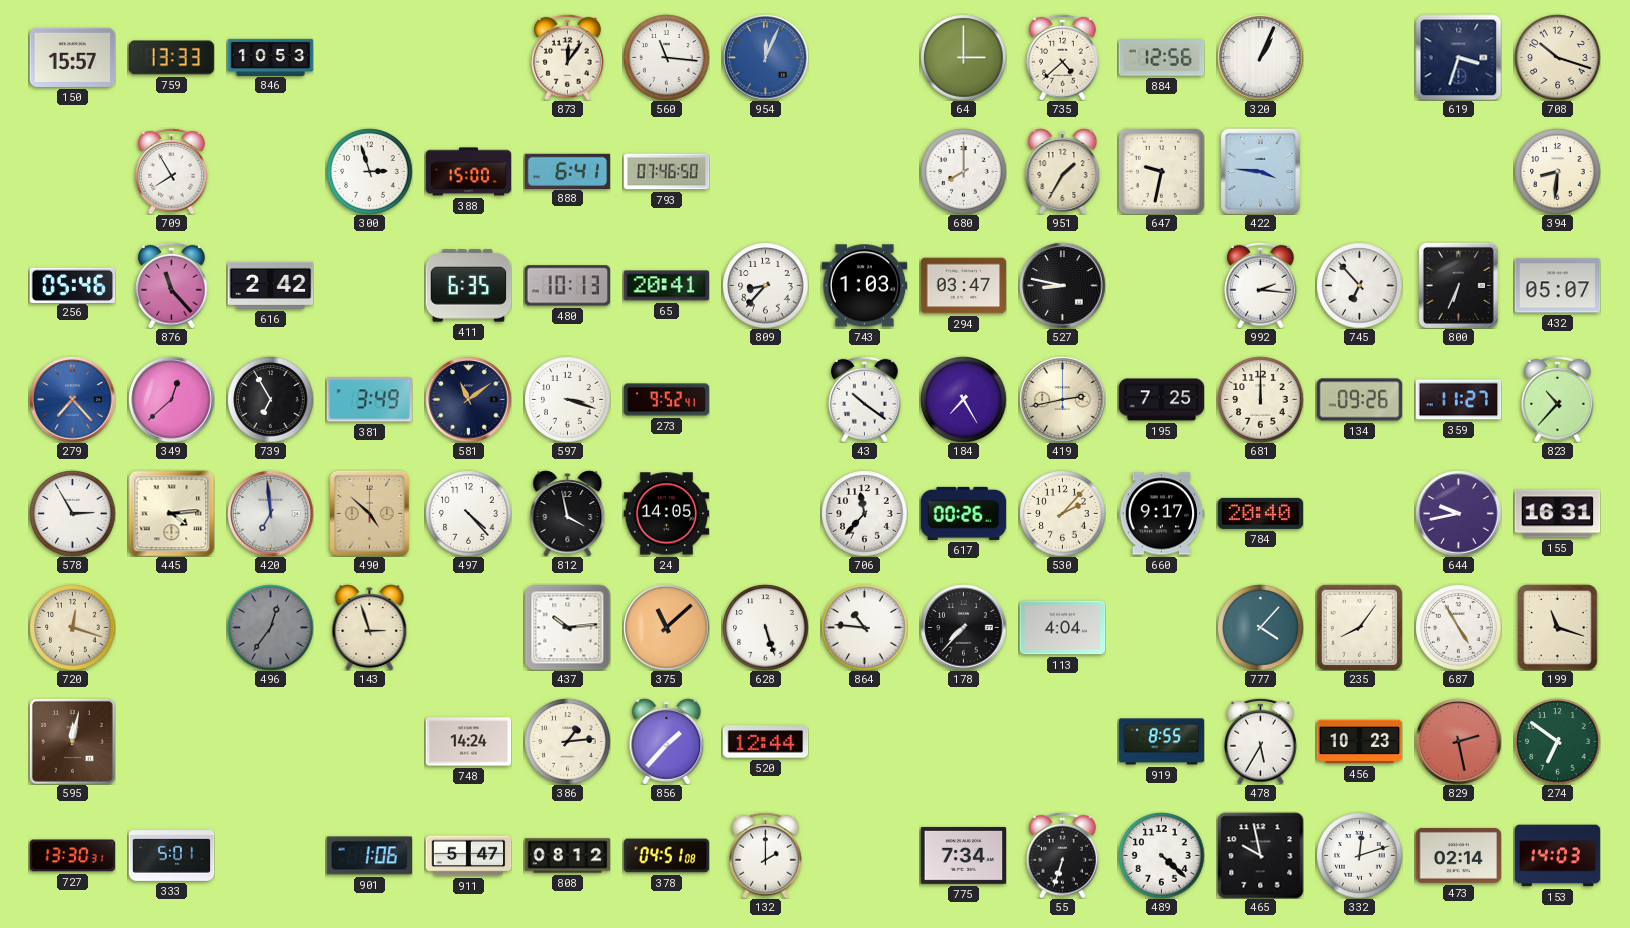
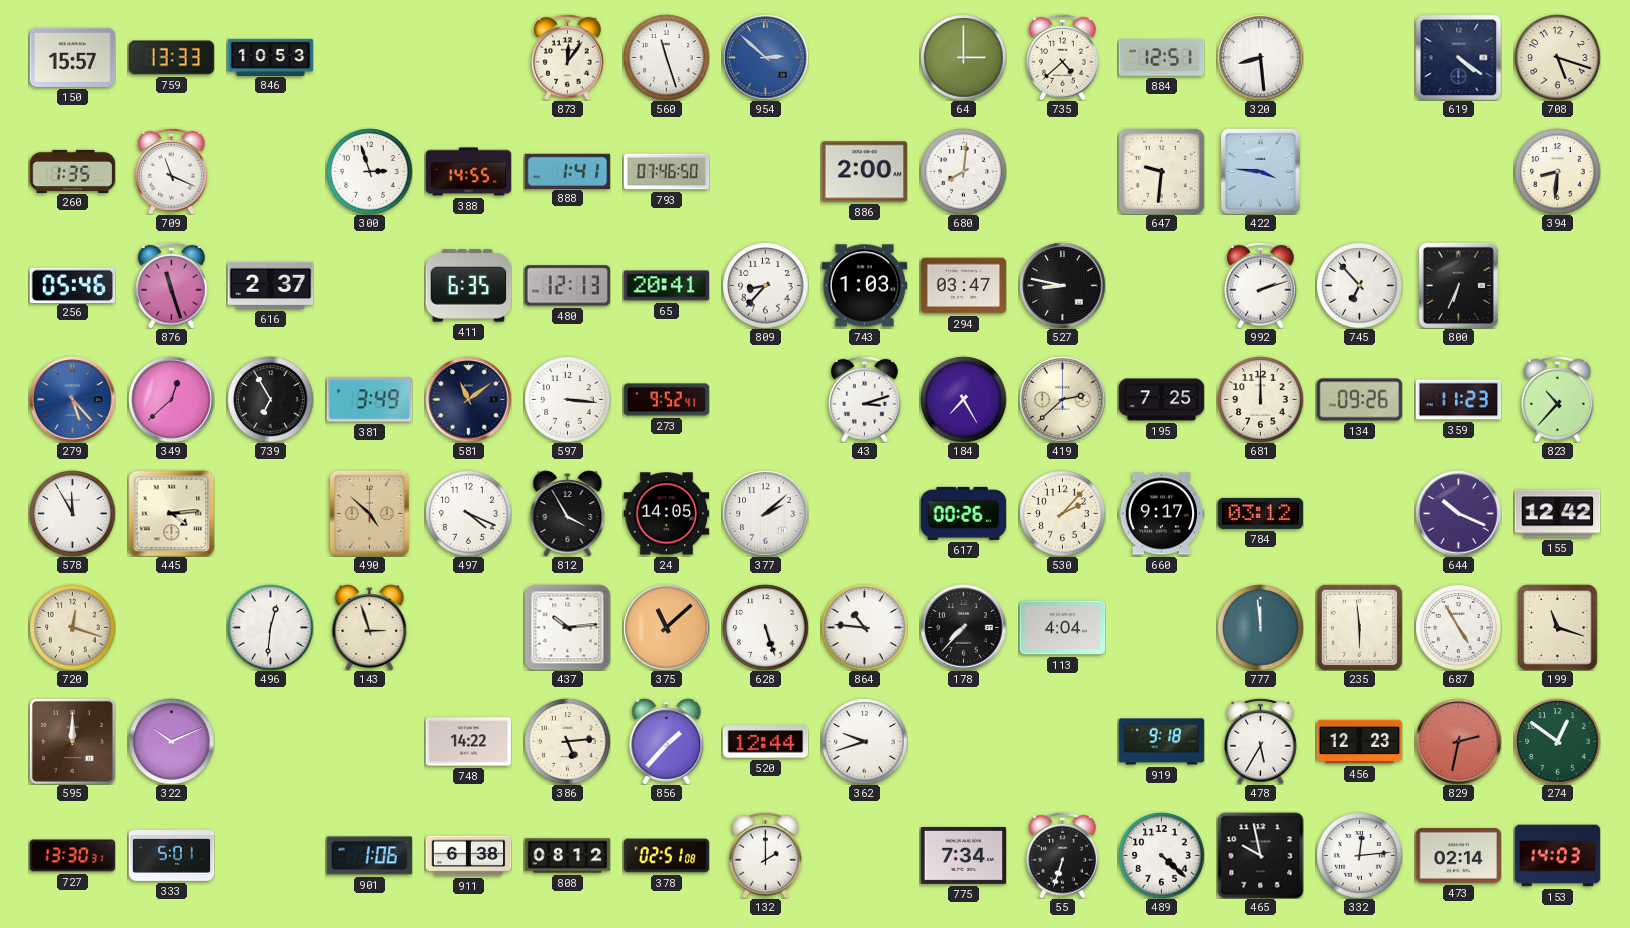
560: 11:16 -> 11:27
954: 12:04 -> 2:52
884: 12:56 -> 12:51
320: 1:04 -> 8:29
619: 3:33 -> 4:21
708: 10:18 -> 5:18
260: none -> 1:35
709: 7:55 -> 11:19
388: 15:00 -> 14:55
888: 6:41 -> 1:41
886: none -> 2:00
680: 8:00 -> 8:01
951: 1:35 -> none
647: 9:32 -> 9:31
876: 11:23 -> 11:27
616: 2:42 -> 2:37
480: 10:13 -> 12:13
992: 2:16 -> 2:12
432: 05:07 -> none
279: 7:23 -> 5:23
597: 3:18 -> 3:16
43: 10:21 -> 3:12
419: 2:43 -> 2:38
359: 11:27 -> 11:23
578: 2:55 -> 11:55
420: 6:59 -> none
497: 4:23 -> 4:19
812: 3:58 -> 3:55
377: none -> 2:08
706: 11:37 -> none
784: 20:40 -> 03:12
644: 9:43 -> 10:19
155: 16:31 -> 12:42
496: 12:36 -> 12:31
496 dial: grey -> white
777: 4:07 -> 11:59
235: 8:06 -> 5:59
595: 12:02 -> 12:00
322: none -> 10:11
748: 14:24 -> 14:22
386: 1:14 -> 5:14
362: none -> 9:42
919: 8:55 -> 9:18
456: 10:23 -> 12:23
829: 2:28 -> 2:32
274: 6:51 -> 12:51
911: 5:47 -> 6:38
378: 04:51 -> 02:51
332: 12:12 -> 12:14
